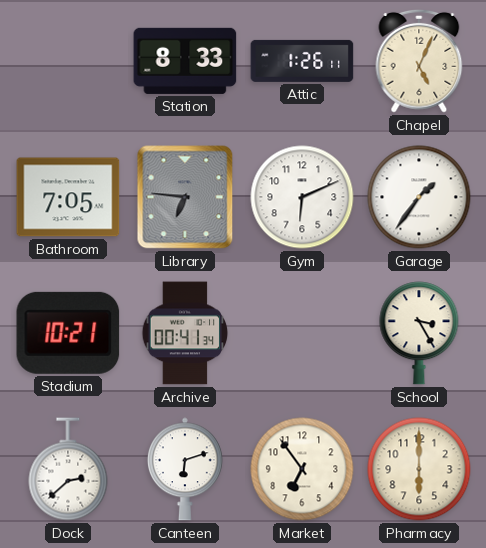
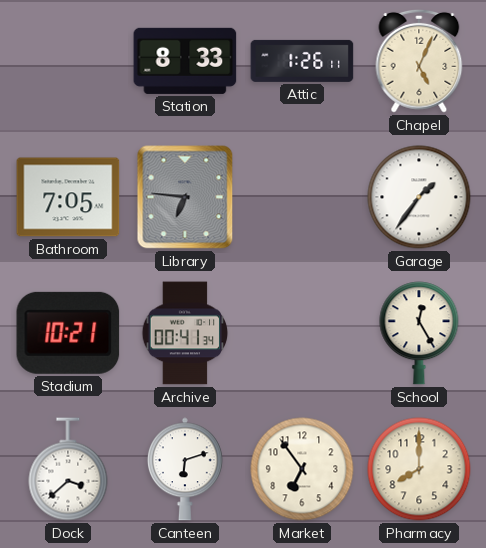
Gym: 6:11 -> none
School: 3:25 -> 12:25
Dock: 2:38 -> 3:38
Pharmacy: 6:00 -> 8:00
